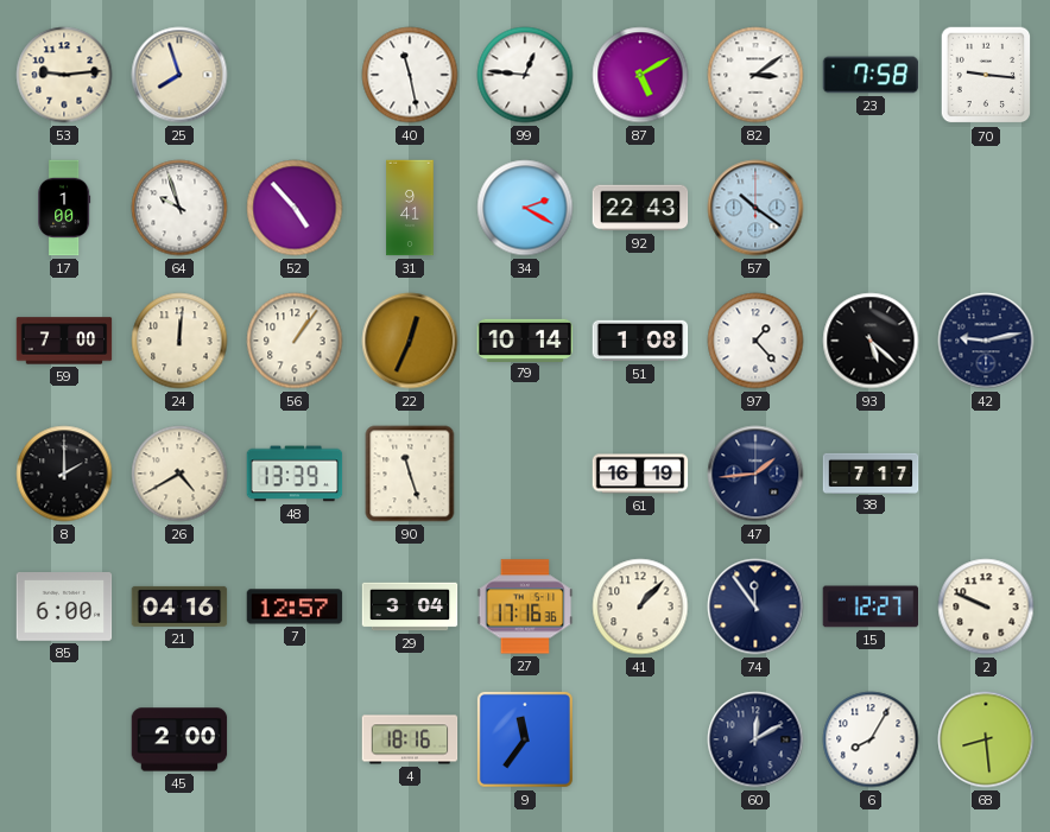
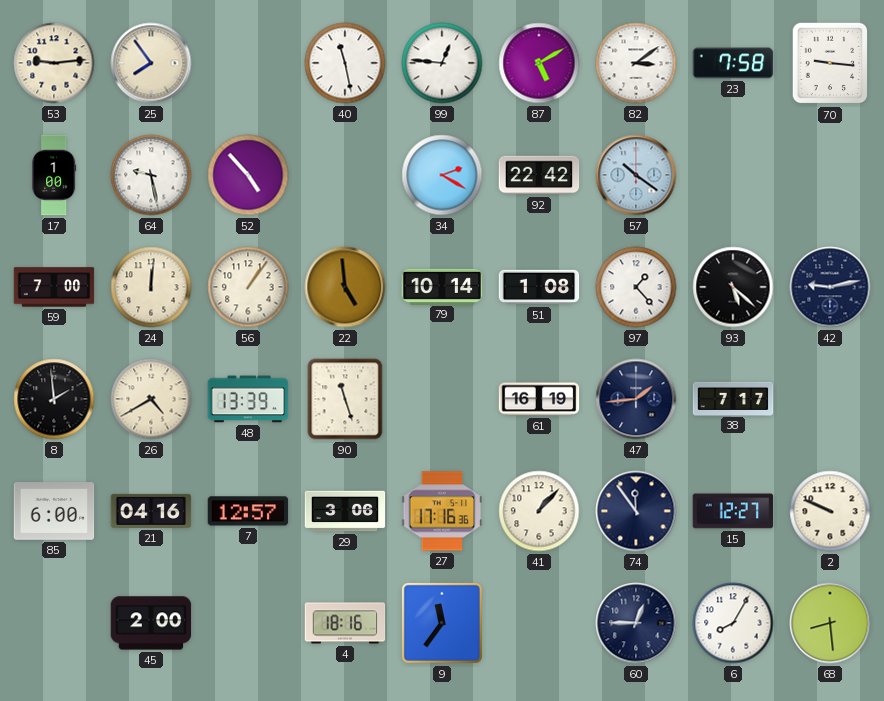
25: 7:57 -> 7:54
64: 9:57 -> 9:28
31: 9:41 -> none
92: 22:43 -> 22:42
22: 12:34 -> 4:59
8: 2:00 -> 1:59
29: 3:04 -> 3:06
60: 12:10 -> 12:45
